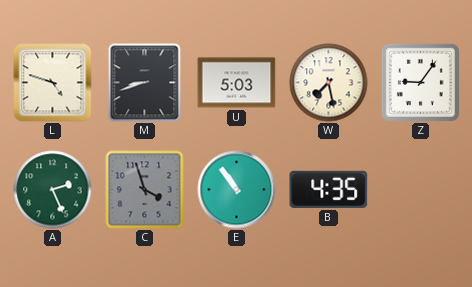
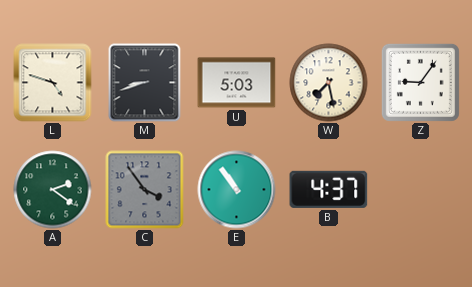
A: 2:26 -> 2:21
C: 3:57 -> 3:54
B: 4:35 -> 4:37
